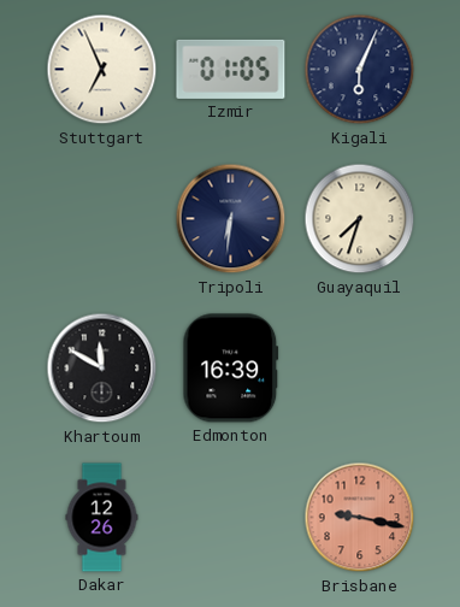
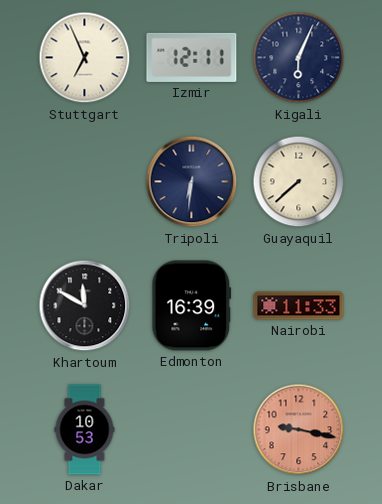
Izmir: 01:05 -> 12:11
Guayaquil: 7:33 -> 7:38
Nairobi: none -> 11:33
Dakar: 12:26 -> 10:53
